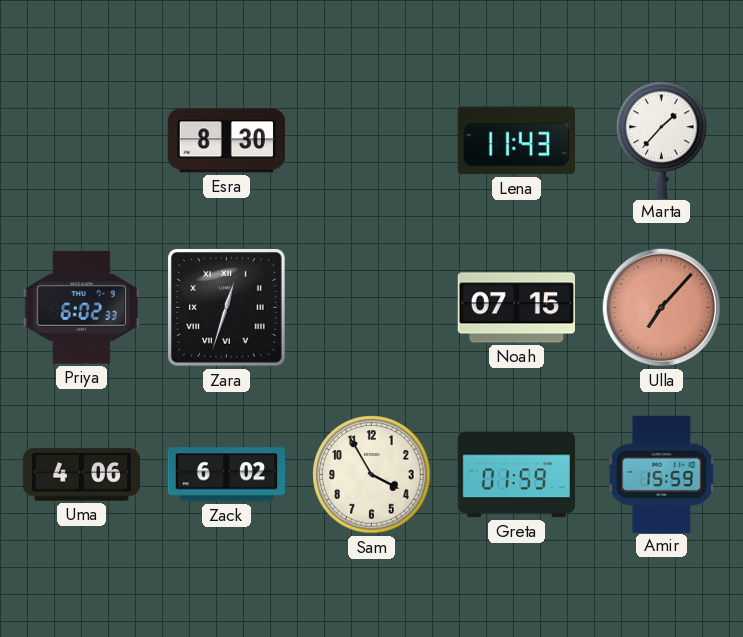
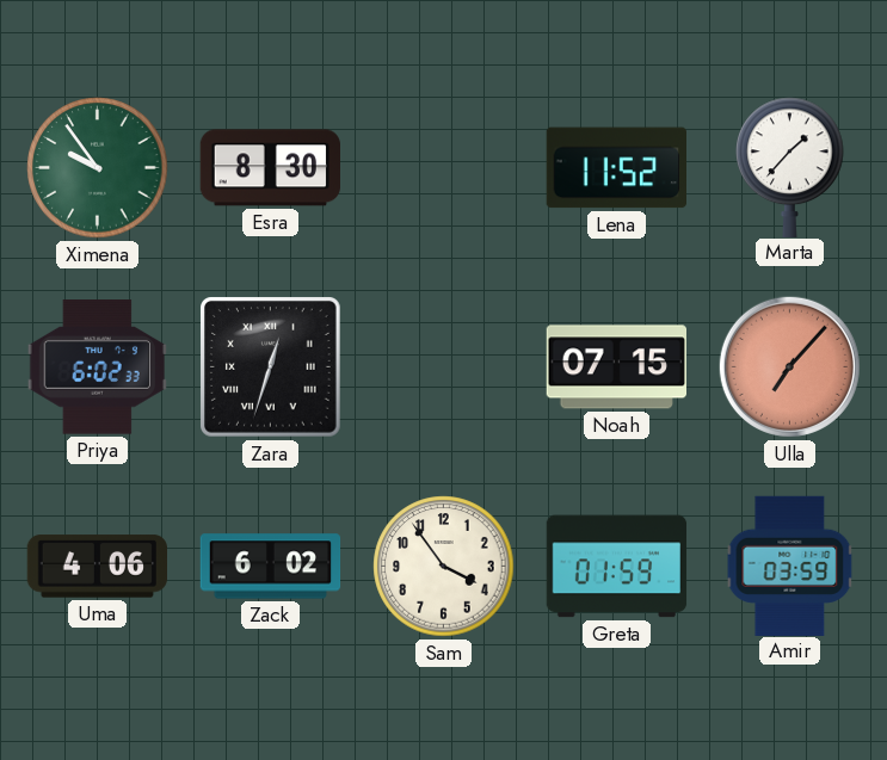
Ximena: none -> 9:54
Lena: 11:43 -> 11:52
Sam: 3:55 -> 3:54
Amir: 15:59 -> 03:59
